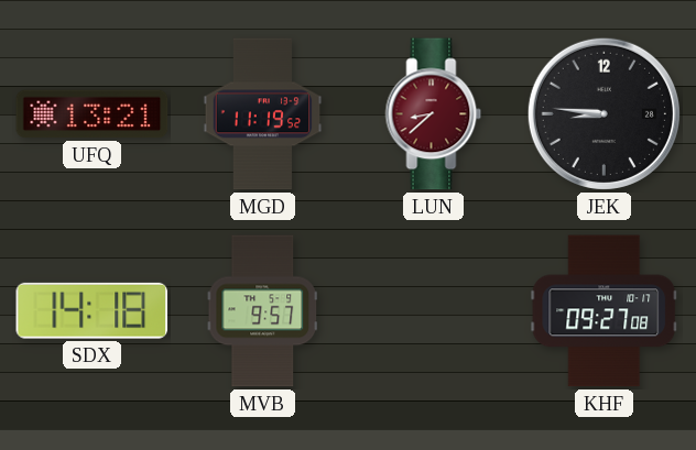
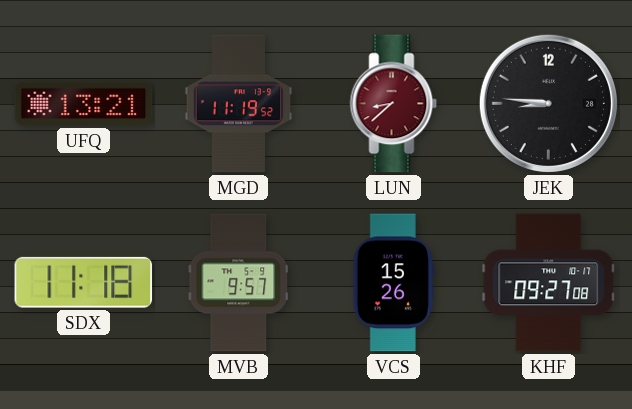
SDX: 14:18 -> 11:18
VCS: none -> 15:26
